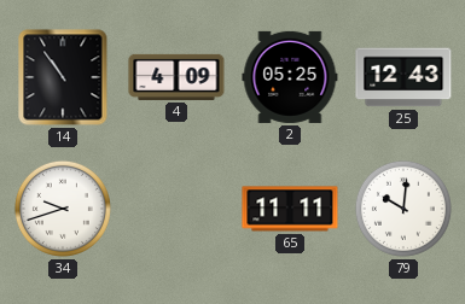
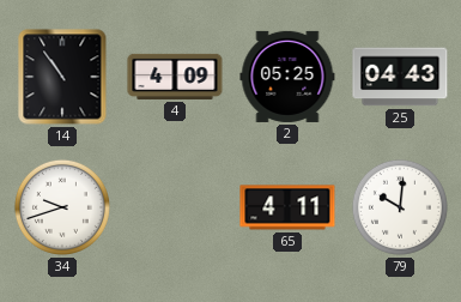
25: 12:43 -> 04:43
65: 11:11 -> 4:11
